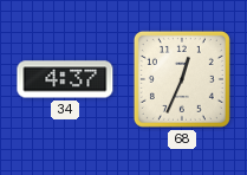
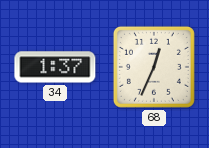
34: 4:37 -> 1:37
